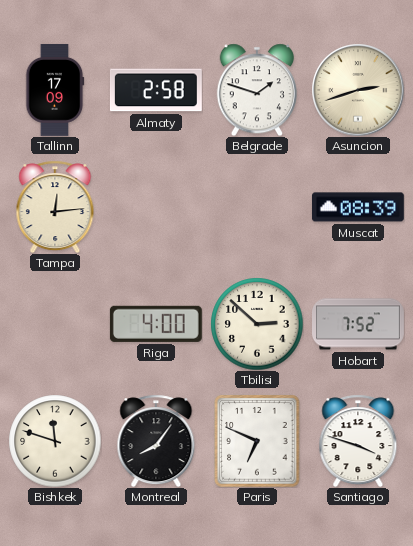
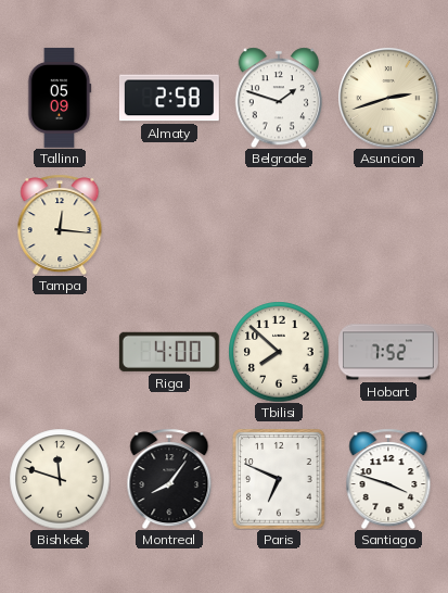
Tallinn: 17:09 -> 05:09
Tampa: 12:14 -> 12:16
Muscat: 08:39 -> none
Tbilisi: 2:52 -> 7:52
